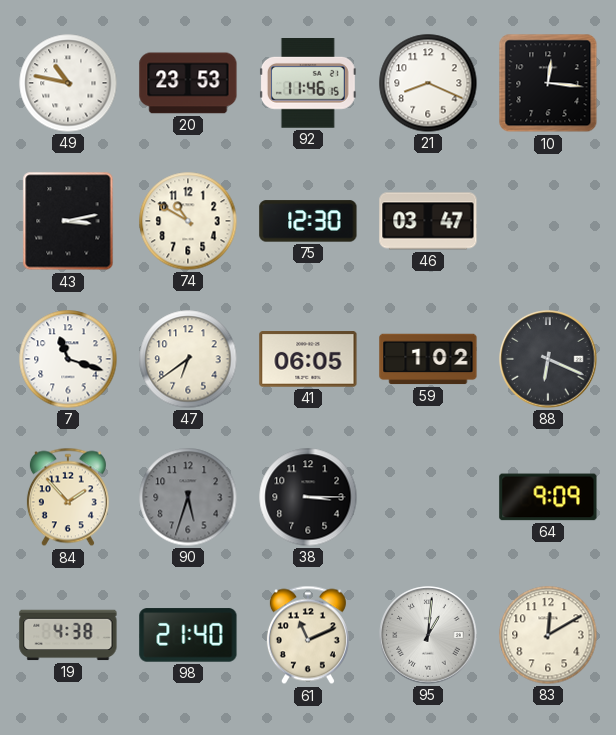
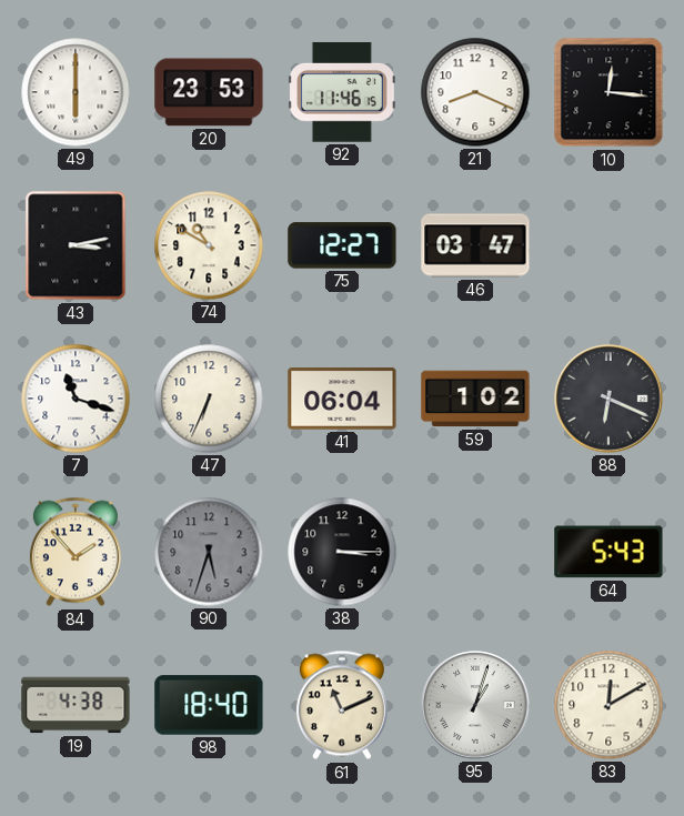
49: 10:47 -> 6:00
75: 12:30 -> 12:27
47: 6:39 -> 6:34
41: 06:05 -> 06:04
64: 9:09 -> 5:43
98: 21:40 -> 18:40
95: 1:01 -> 1:03
